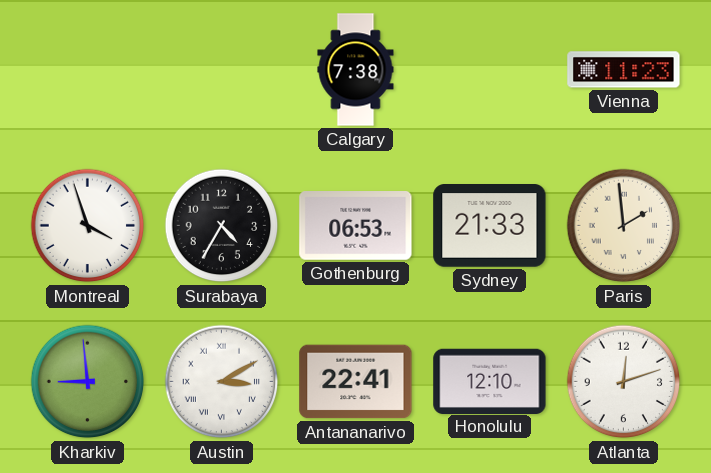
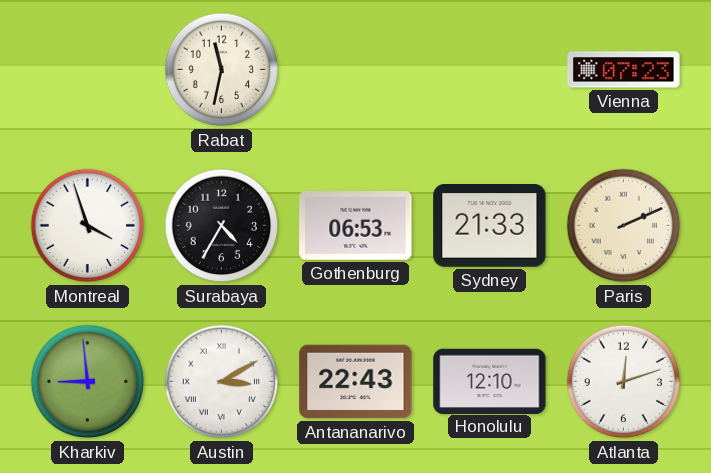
Rabat: none -> 11:32
Calgary: 7:38 -> none
Vienna: 11:23 -> 07:23
Paris: 1:59 -> 2:11
Antananarivo: 22:41 -> 22:43
